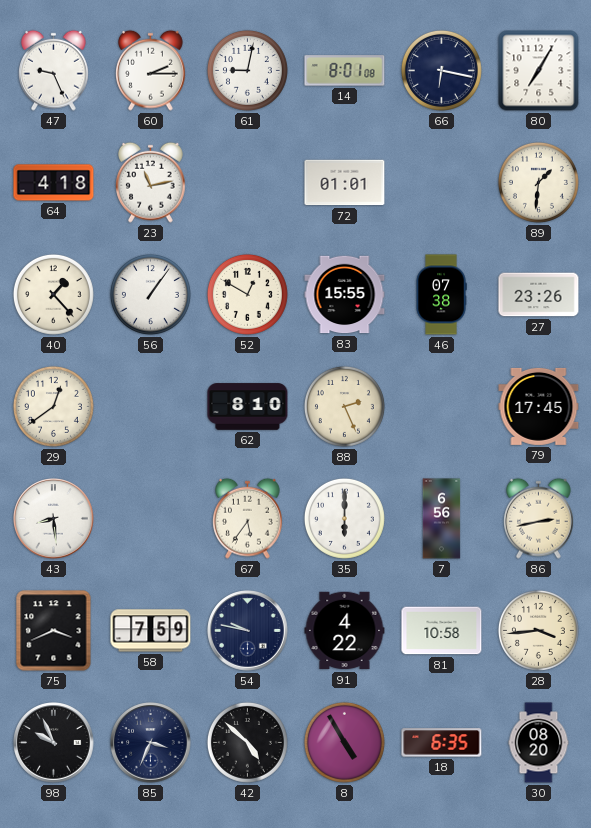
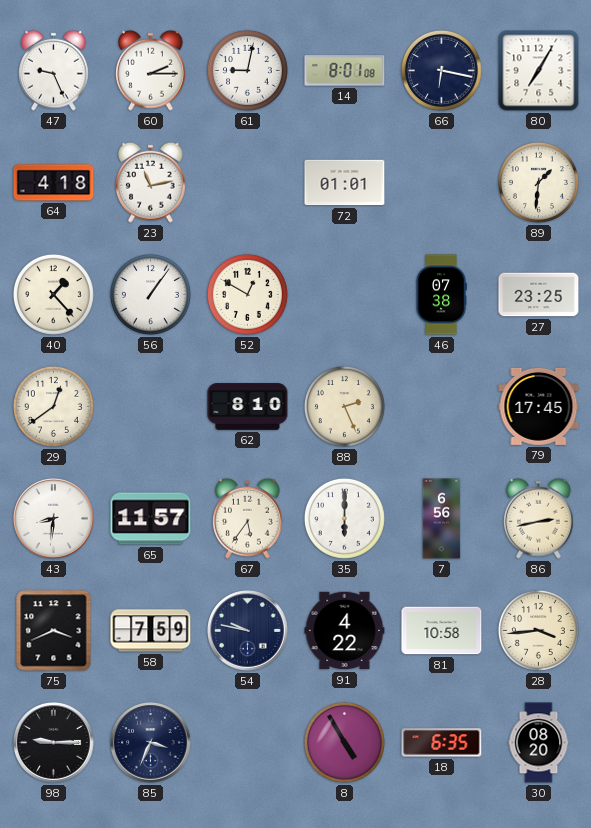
83: 15:55 -> none
27: 23:26 -> 23:25
43: 8:29 -> 8:31
65: none -> 11:57
98: 9:56 -> 9:15
42: 4:52 -> none
